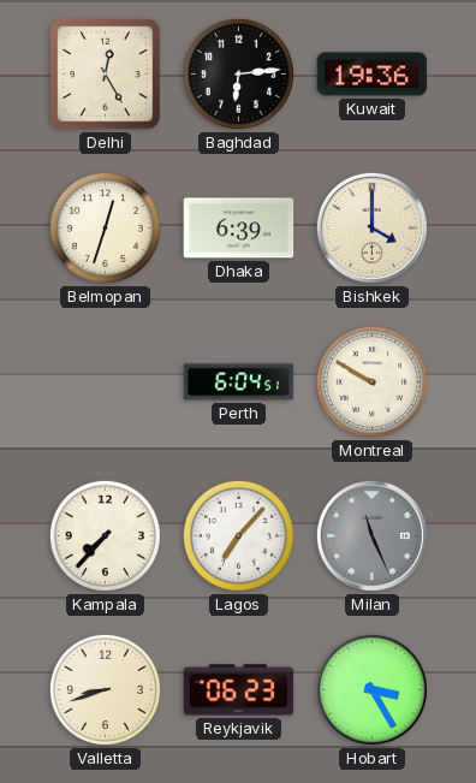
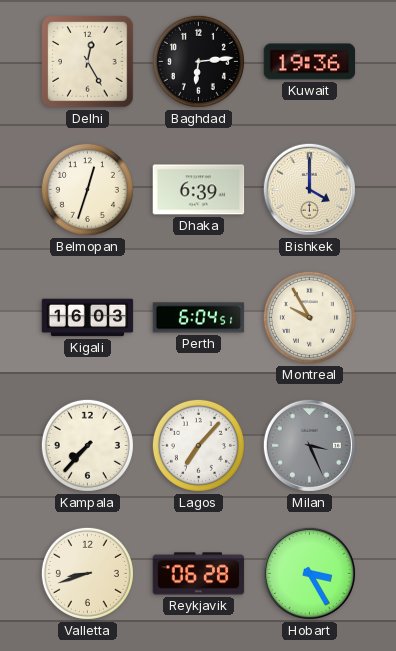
Kigali: none -> 16:03
Montreal: 9:50 -> 9:55
Milan: 11:26 -> 3:26
Reykjavik: 06:23 -> 06:28
